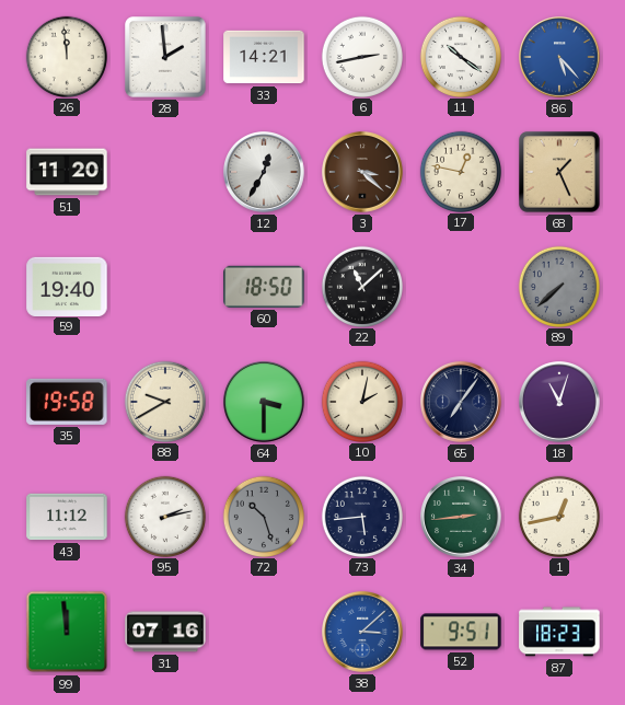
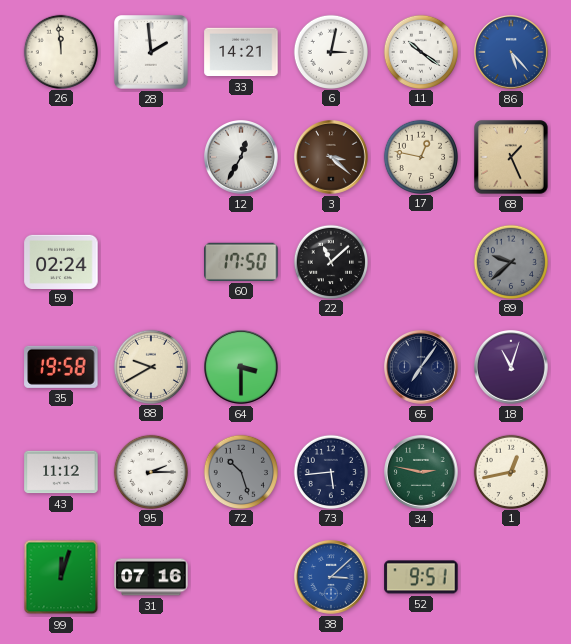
6: 2:43 -> 3:02
51: 11:20 -> none
59: 19:40 -> 02:24
60: 18:50 -> 17:50
89: 7:38 -> 9:38
10: 2:02 -> none
95: 2:13 -> 2:15
34: 2:44 -> 2:47
99: 11:59 -> 12:03
87: 18:23 -> none
